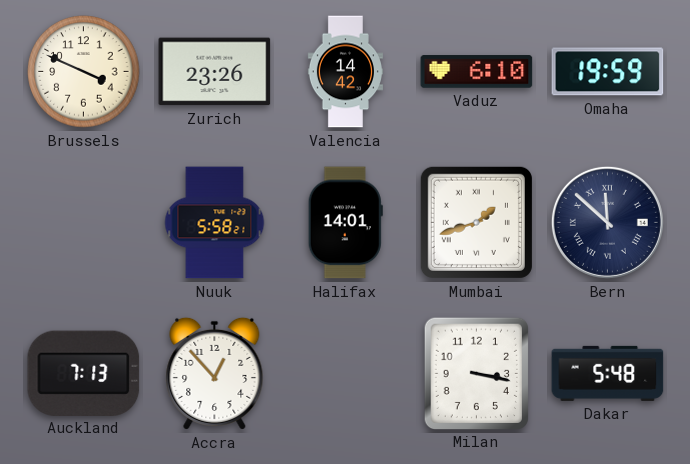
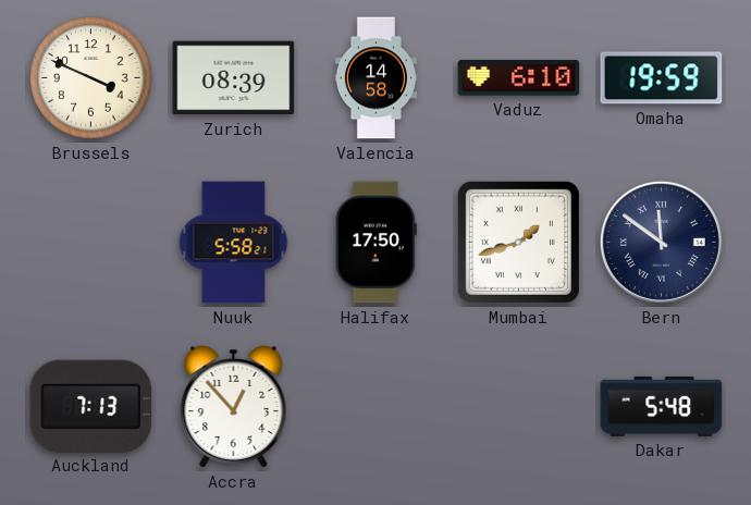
Zurich: 23:26 -> 08:39
Valencia: 14:42 -> 14:58
Halifax: 14:01 -> 17:50
Bern: 11:52 -> 11:51
Milan: 3:17 -> none
